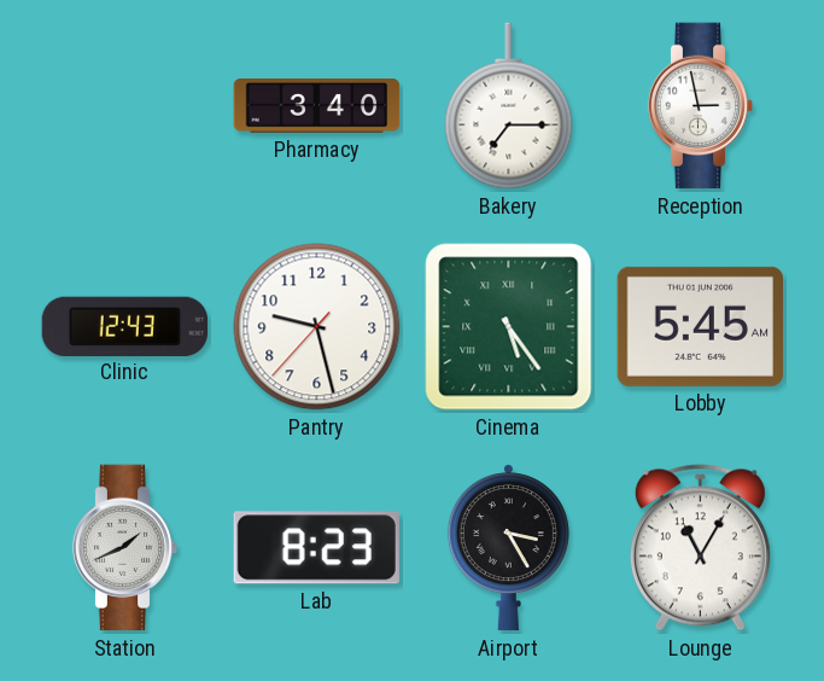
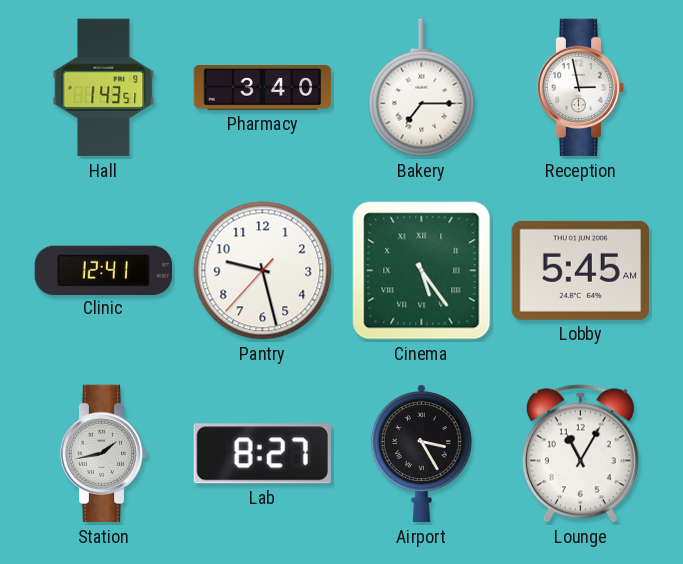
Hall: none -> 1:43
Clinic: 12:43 -> 12:41
Station: 1:41 -> 1:43
Lab: 8:23 -> 8:27
